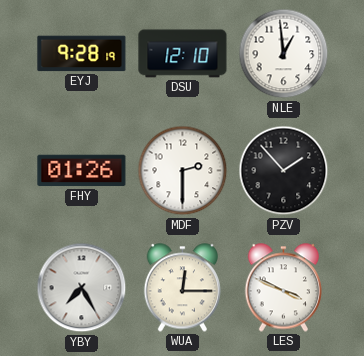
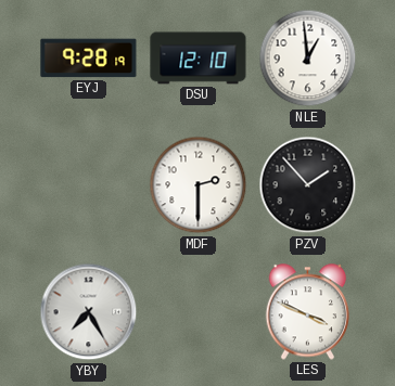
FHY: 01:26 -> none
WUA: 12:15 -> none
